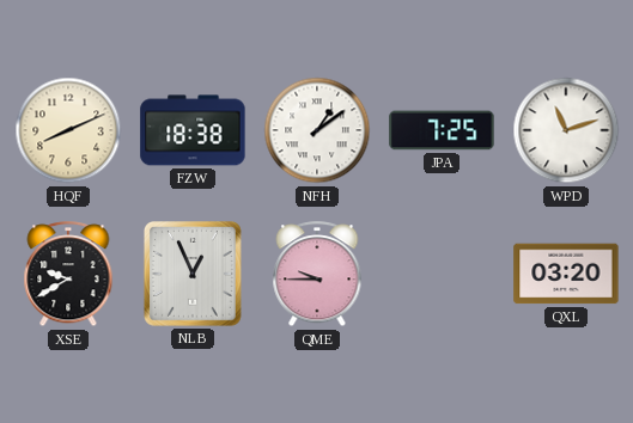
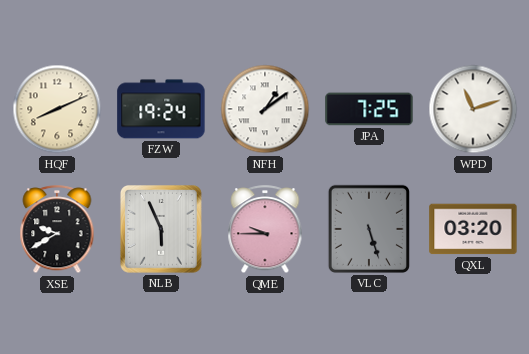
FZW: 18:38 -> 19:24
NLB: 12:56 -> 5:56
VLC: none -> 5:27
